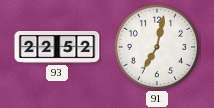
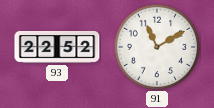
91: 7:02 -> 11:10
